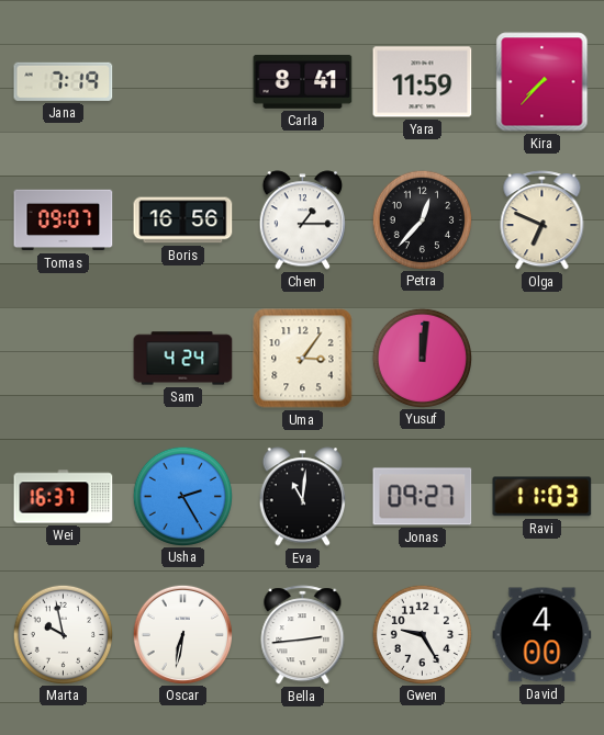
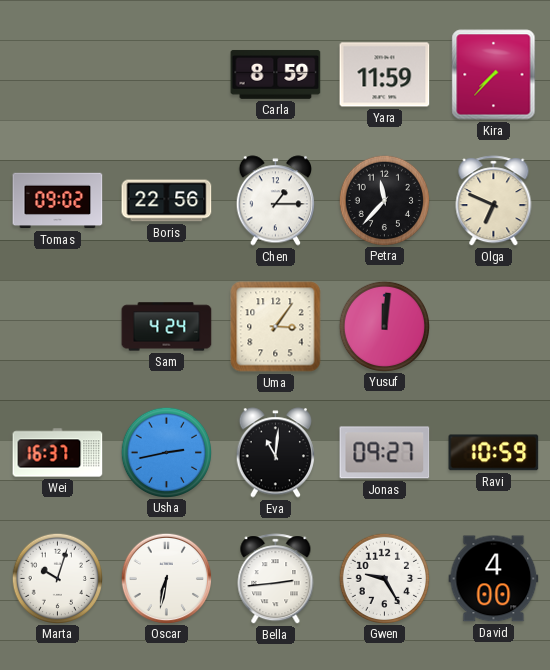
Jana: 7:19 -> none
Carla: 8:41 -> 8:59
Tomas: 09:07 -> 09:02
Boris: 16:56 -> 22:56
Petra: 12:37 -> 11:37
Usha: 2:25 -> 2:43
Ravi: 11:03 -> 10:59
Marta: 9:58 -> 10:03
